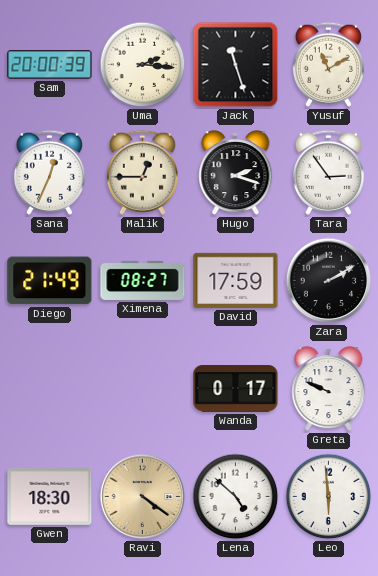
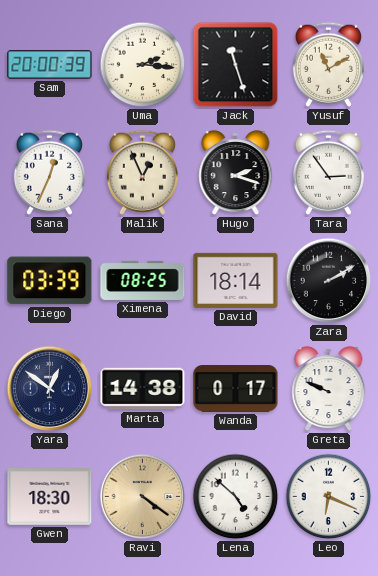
Malik: 12:45 -> 12:56
Diego: 21:49 -> 03:39
Ximena: 08:27 -> 08:25
David: 17:59 -> 18:14
Yara: none -> 12:51
Marta: none -> 14:38
Leo: 5:59 -> 6:19
